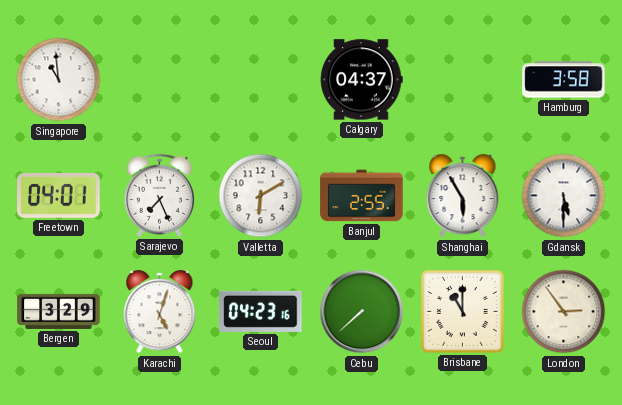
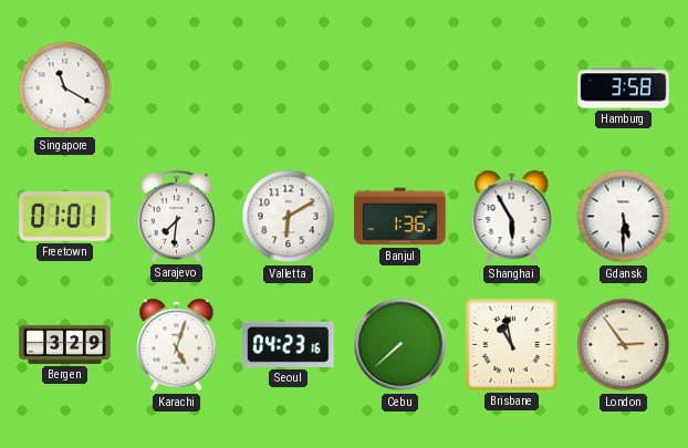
Singapore: 10:59 -> 11:20
Calgary: 04:37 -> none
Freetown: 04:01 -> 01:01
Sarajevo: 7:26 -> 7:31
Banjul: 2:55 -> 1:36
Brisbane: 11:00 -> 10:58
